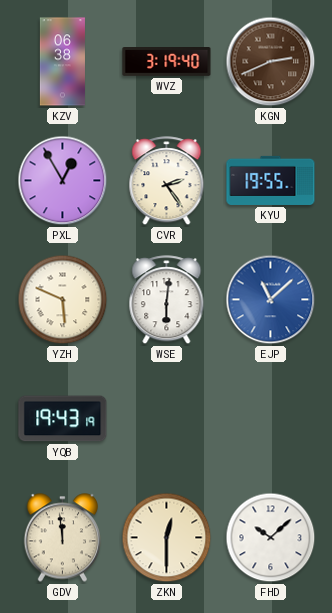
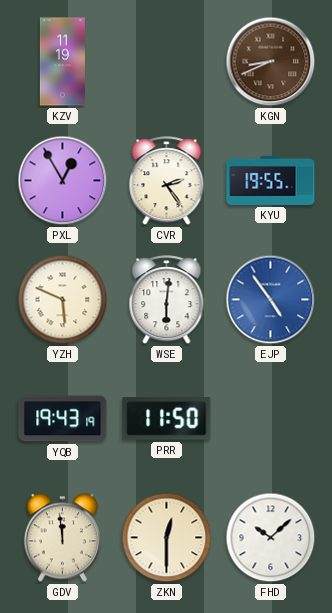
KZV: 06:38 -> 11:19
WVZ: 3:19 -> none
KGN: 2:41 -> 8:41
EJP: 11:08 -> 4:54
PRR: none -> 11:50
